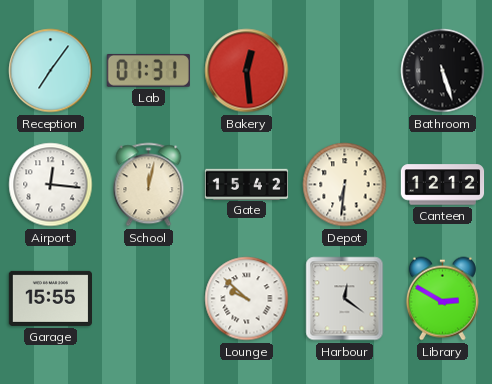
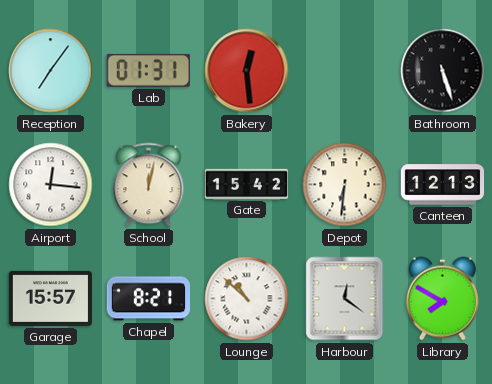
Canteen: 12:12 -> 12:13
Garage: 15:55 -> 15:57
Chapel: none -> 8:21
Lounge: 9:52 -> 10:52
Library: 2:50 -> 7:50
